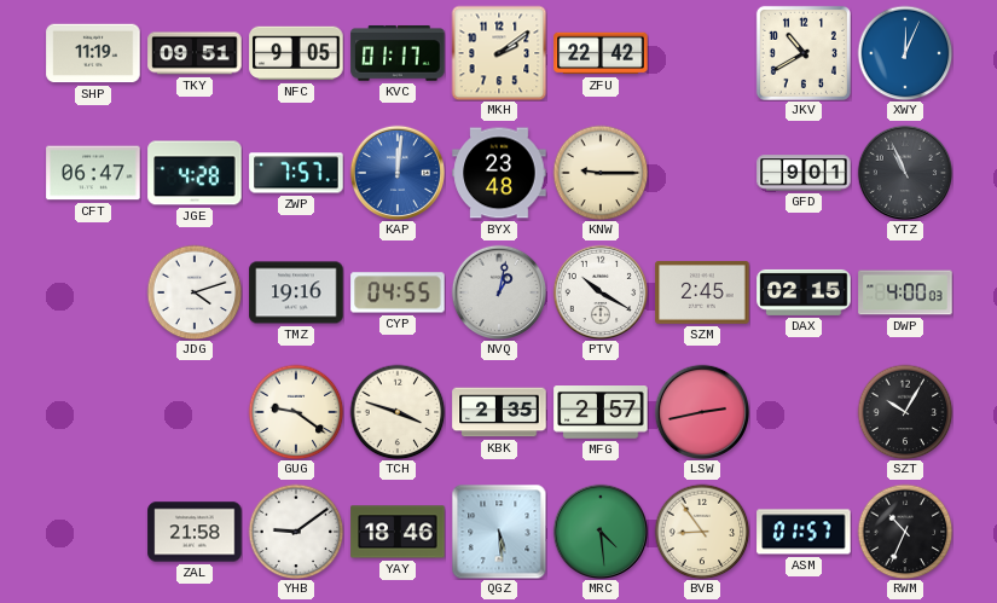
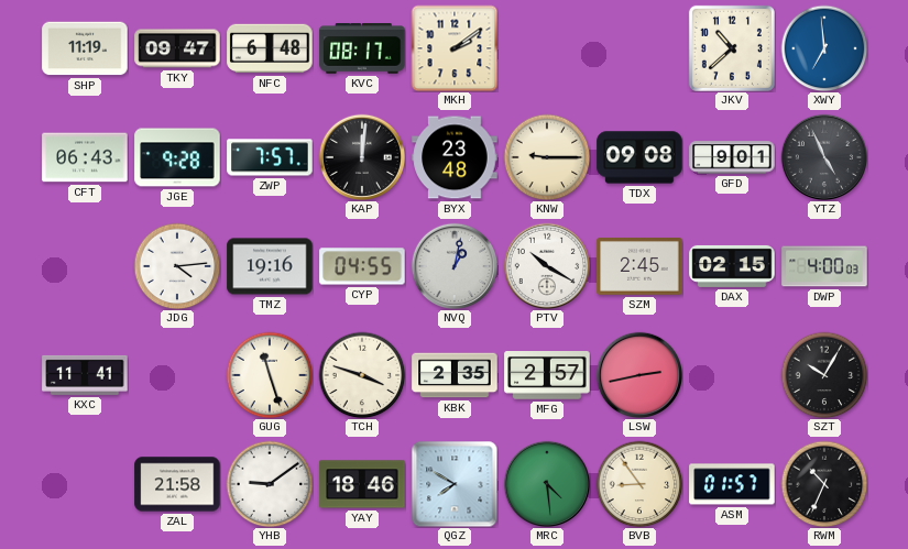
TKY: 09:51 -> 09:47
NFC: 9:05 -> 6:48
KVC: 01:17 -> 08:17
ZFU: 22:42 -> none
JKV: 10:40 -> 10:38
XWY: 12:04 -> 6:59
CFT: 06:47 -> 06:43
JGE: 4:28 -> 9:28
KAP dial: blue -> black
TDX: none -> 09:08
YTZ: 10:56 -> 4:56
JDG: 4:12 -> 4:14
KXC: none -> 11:41
GUG: 9:21 -> 11:27
QGZ: 5:29 -> 7:50
